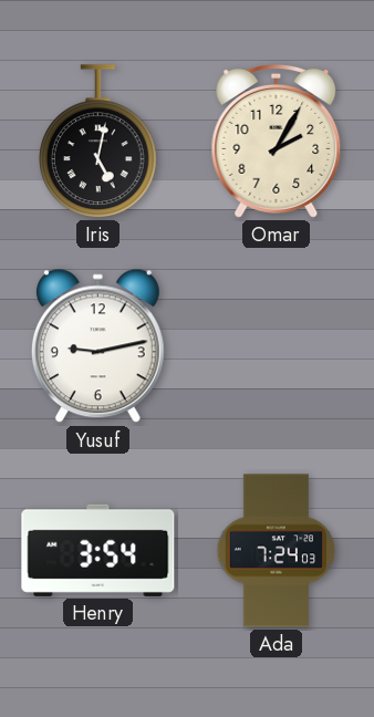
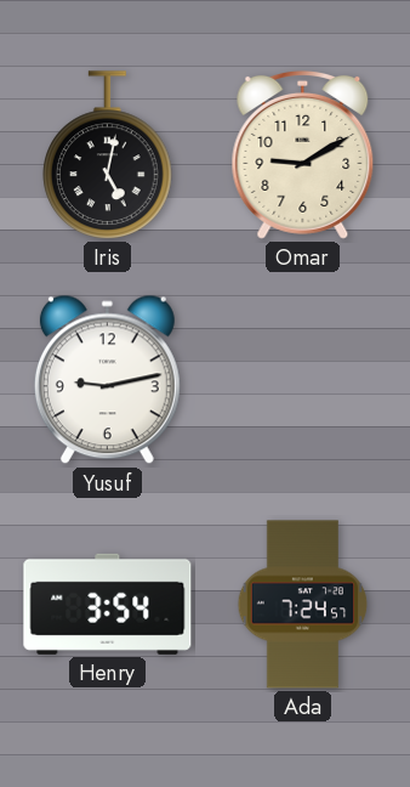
Omar: 2:05 -> 9:10
Ada: 7:24:03 -> 7:24:57
